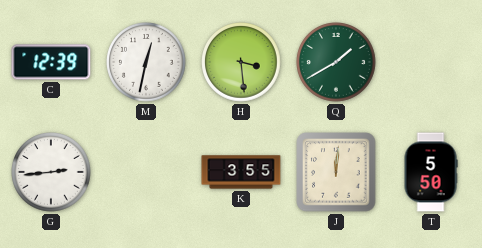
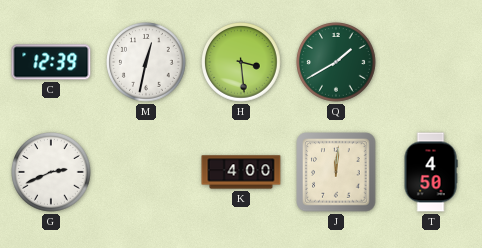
G: 2:44 -> 2:41
K: 3:55 -> 4:00
T: 5:50 -> 4:50
